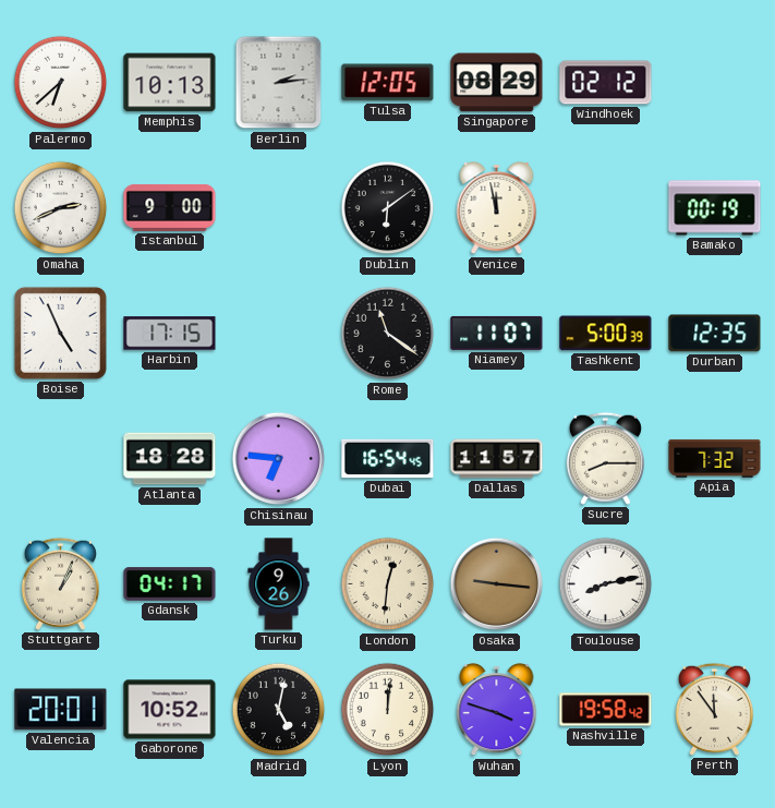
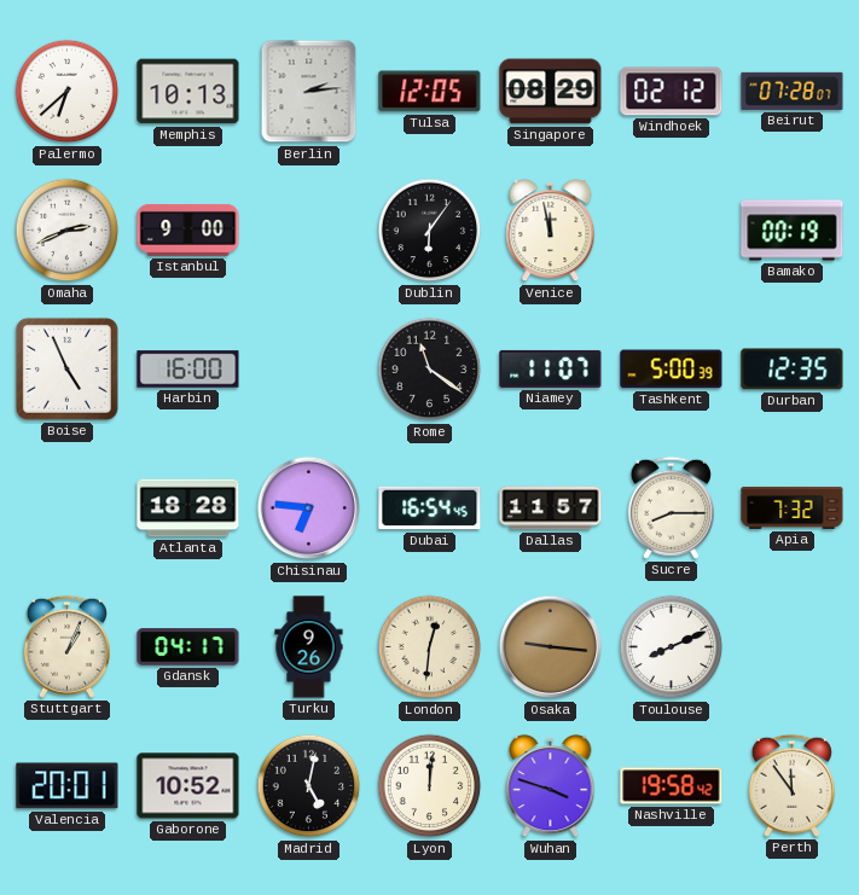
Beirut: none -> 07:28
Dublin: 6:09 -> 6:06
Harbin: 17:15 -> 16:00
Toulouse: 8:13 -> 8:11
